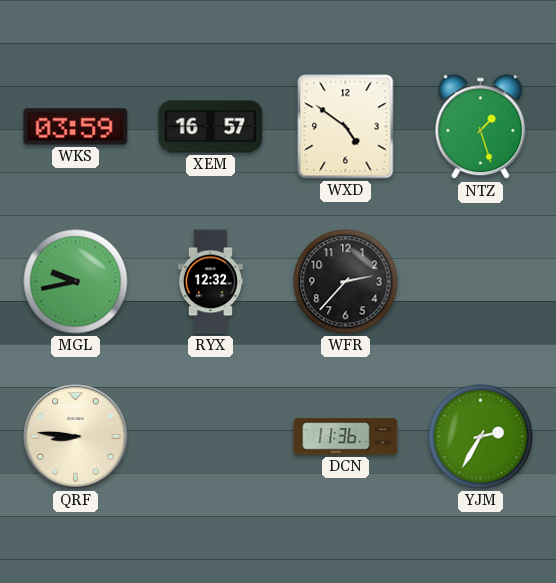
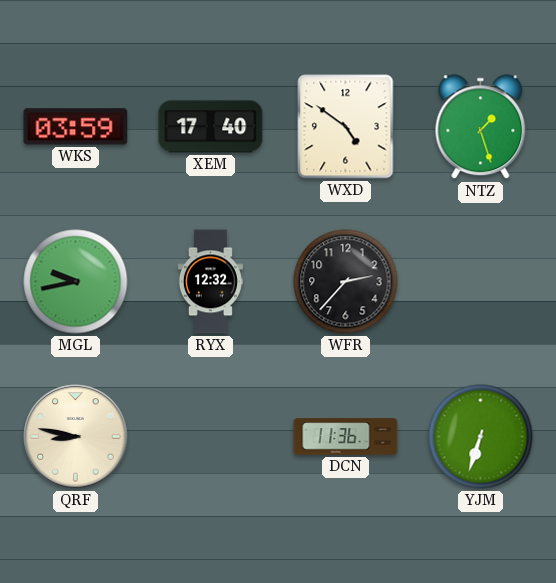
XEM: 16:57 -> 17:40
QRF: 8:46 -> 8:47
YJM: 2:35 -> 6:33
